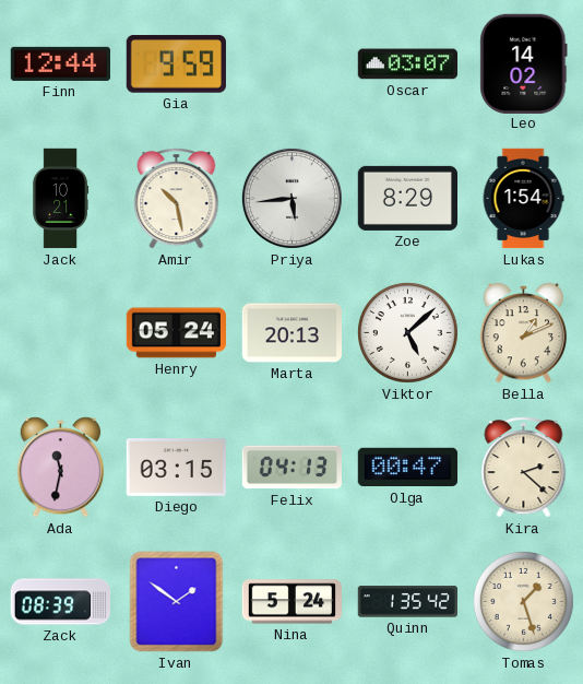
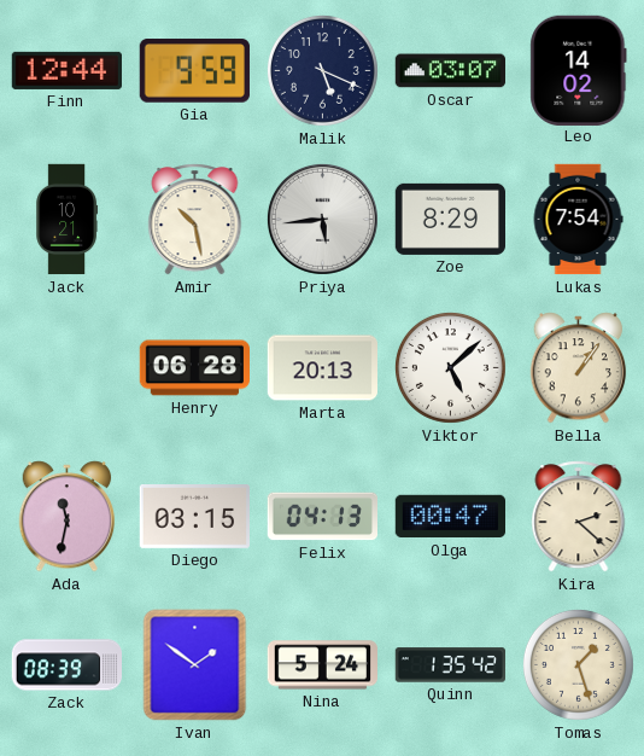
Malik: none -> 5:19
Lukas: 1:54 -> 7:54
Henry: 05:24 -> 06:28
Bella: 1:11 -> 1:06
